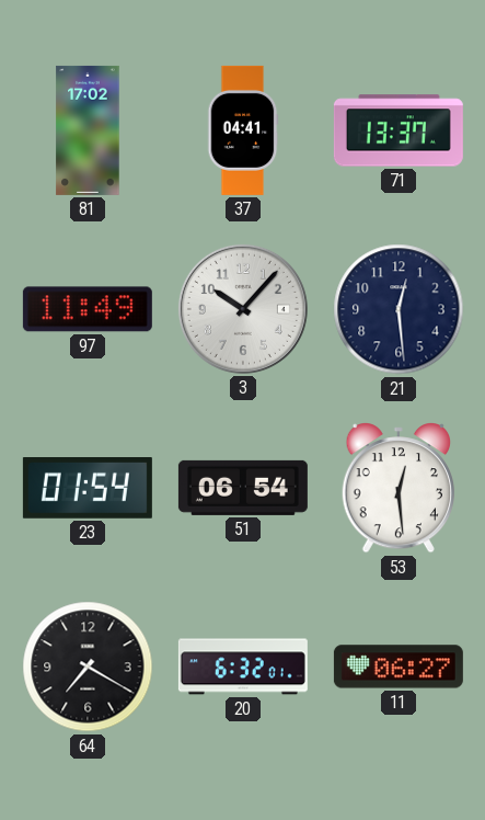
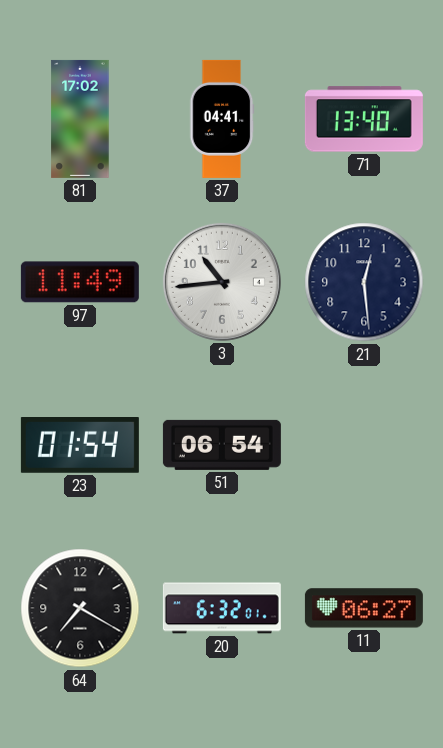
71: 13:37 -> 13:40
3: 10:07 -> 10:44
53: 12:29 -> none
